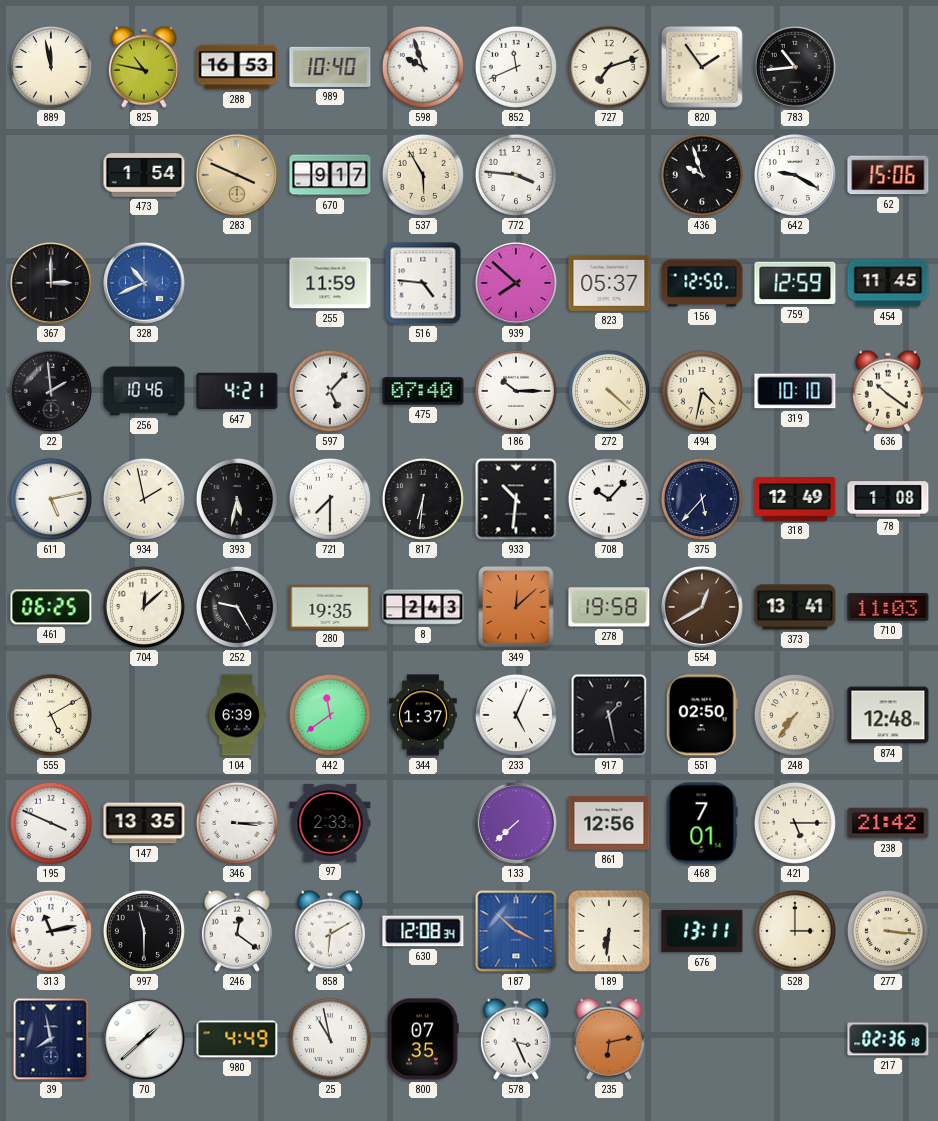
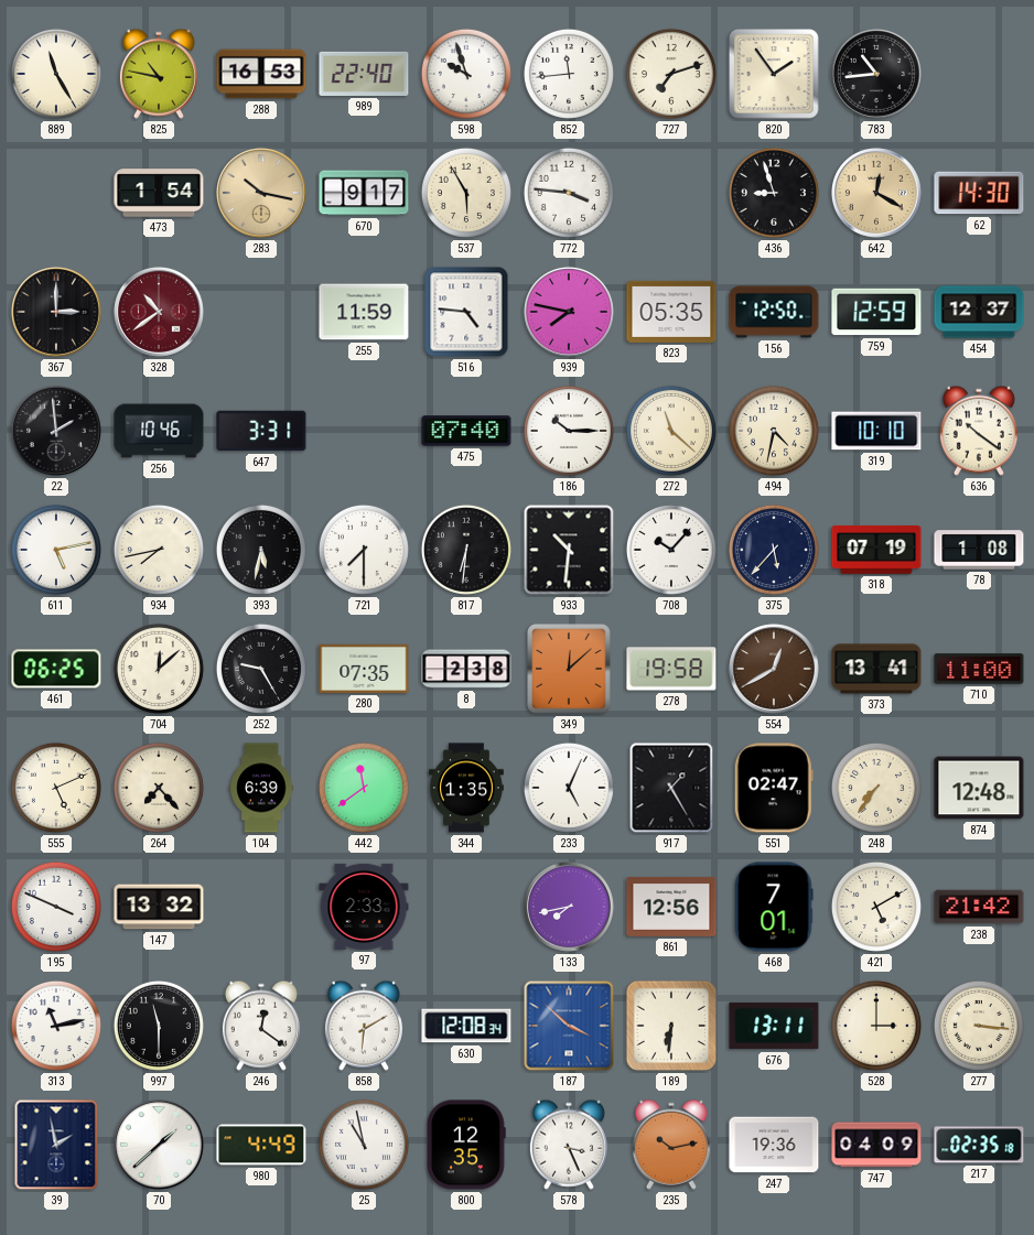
889: 11:58 -> 11:25
989: 10:40 -> 22:40
852: 11:41 -> 11:44
283: 3:49 -> 10:17
436: 9:57 -> 8:57
642: 9:20 -> 12:20
642 dial: white -> champagne
62: 15:06 -> 14:30
328: 10:41 -> 10:39
328 dial: blue -> burgundy
939: 7:52 -> 7:47
823: 05:37 -> 05:35
454: 11:45 -> 12:37
647: 4:21 -> 3:31
597: 5:07 -> none
272: 4:22 -> 11:22
934: 1:58 -> 7:43
318: 12:49 -> 07:19
280: 19:35 -> 07:35
8: 2:43 -> 2:38
710: 11:03 -> 11:00
555: 5:10 -> 5:11
264: none -> 7:23
344: 1:37 -> 1:35
917: 1:28 -> 1:25
551: 02:50 -> 02:47
147: 13:35 -> 13:32
346: 3:15 -> none
133: 7:38 -> 7:43
421: 5:15 -> 5:10
39: 7:58 -> 1:58
800: 07:35 -> 12:35
235: 6:13 -> 10:13
247: none -> 19:36
747: none -> 04:09
217: 02:36 -> 02:35
